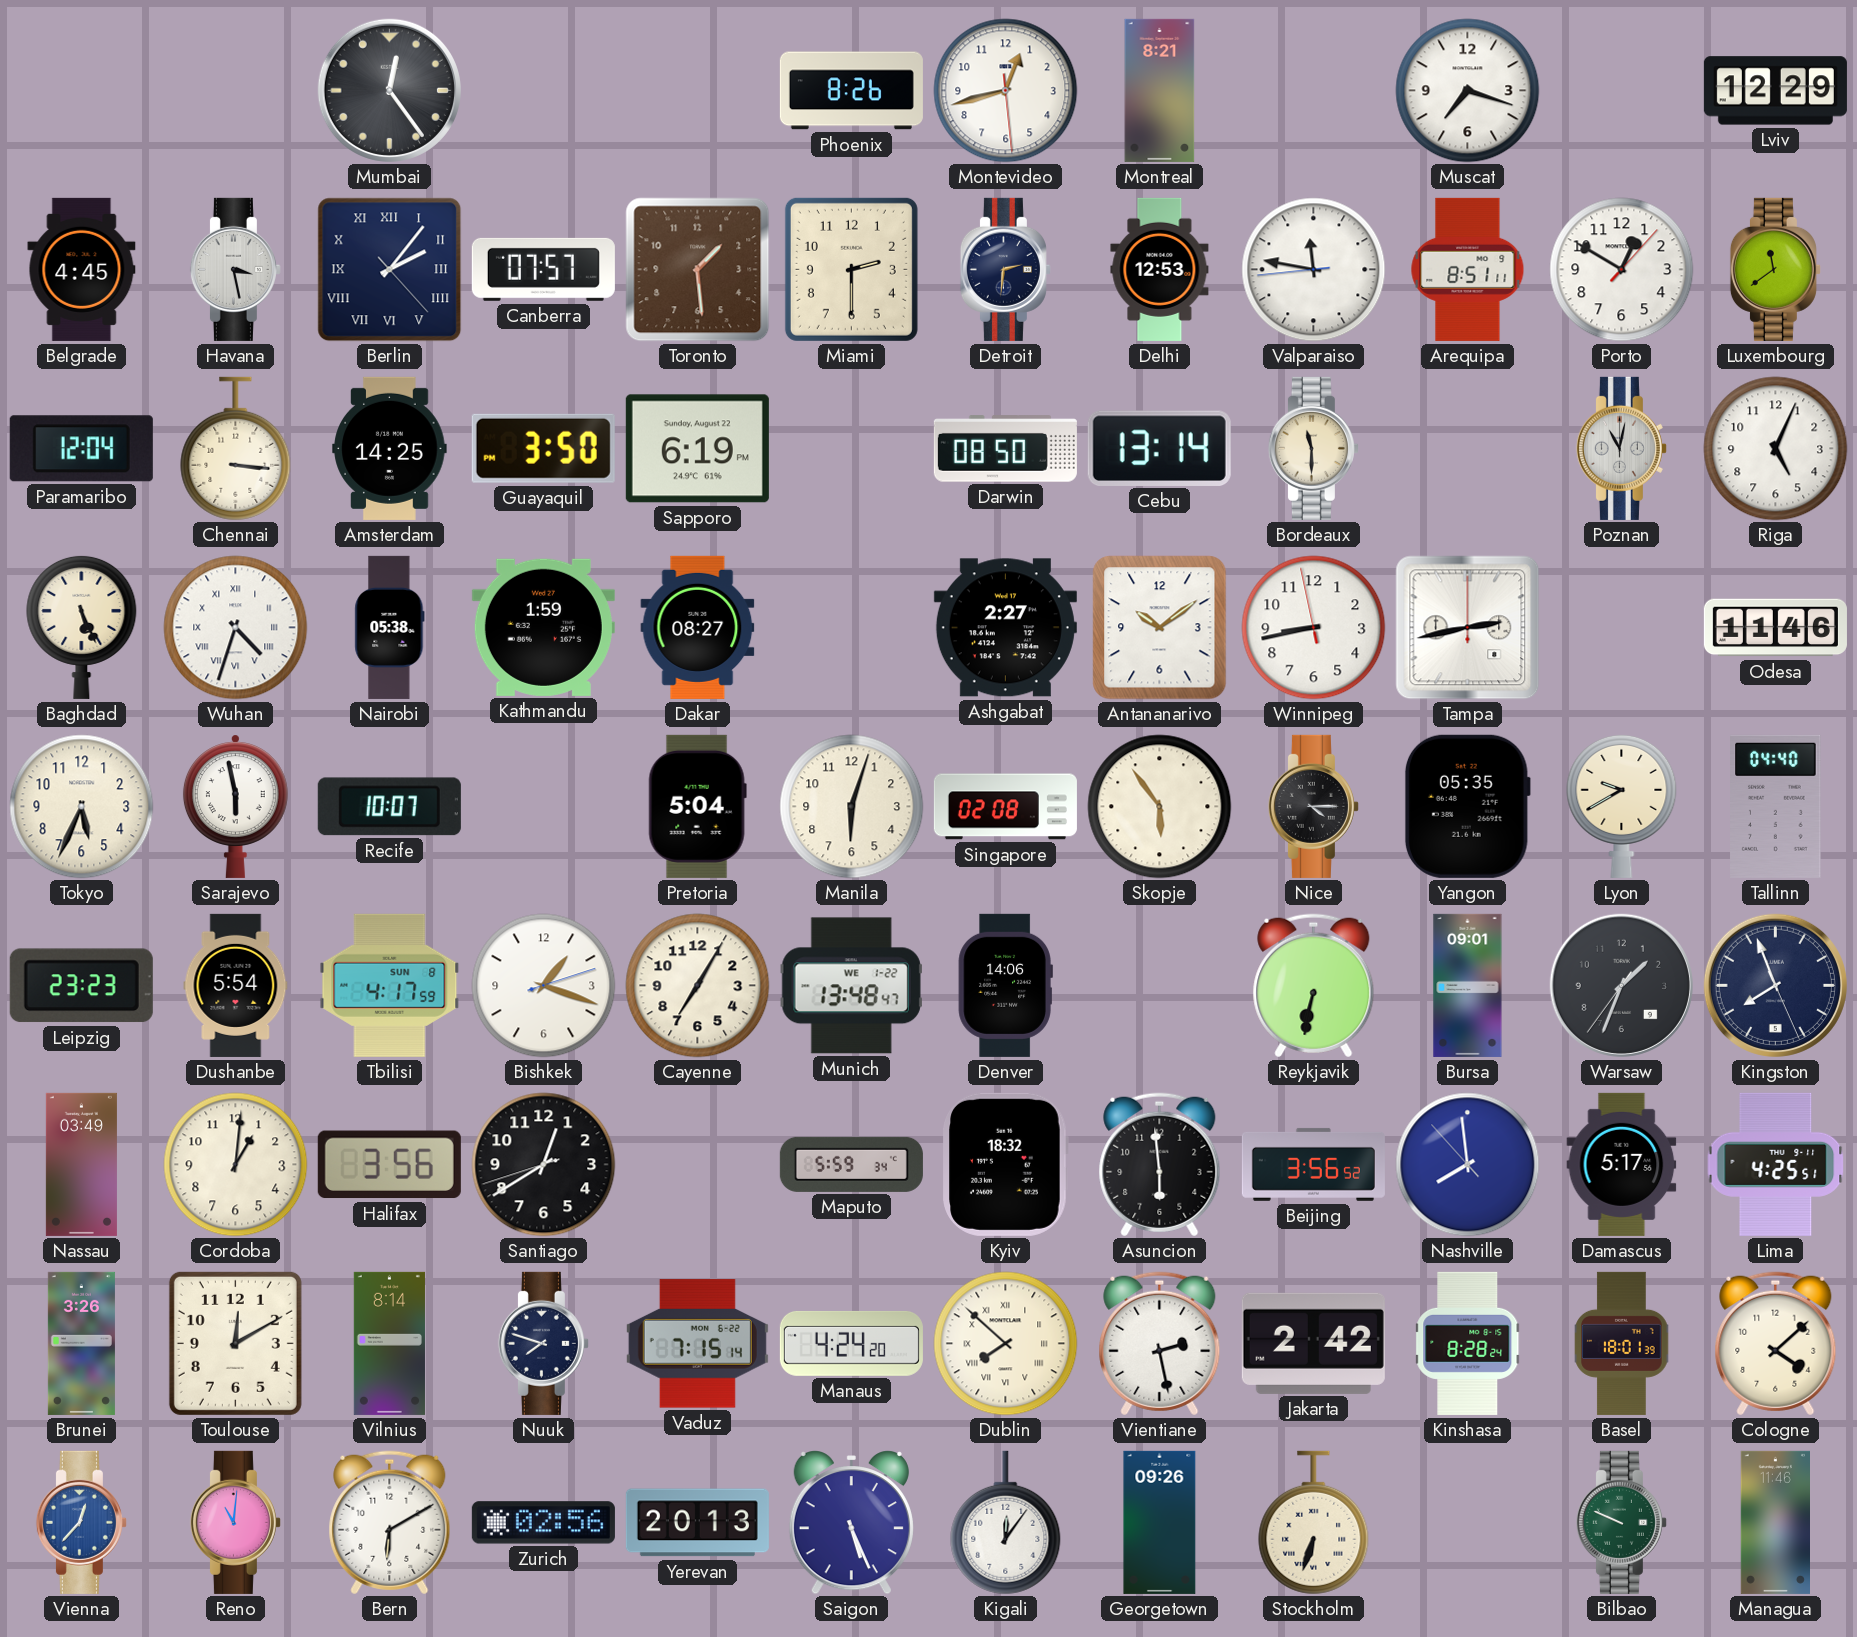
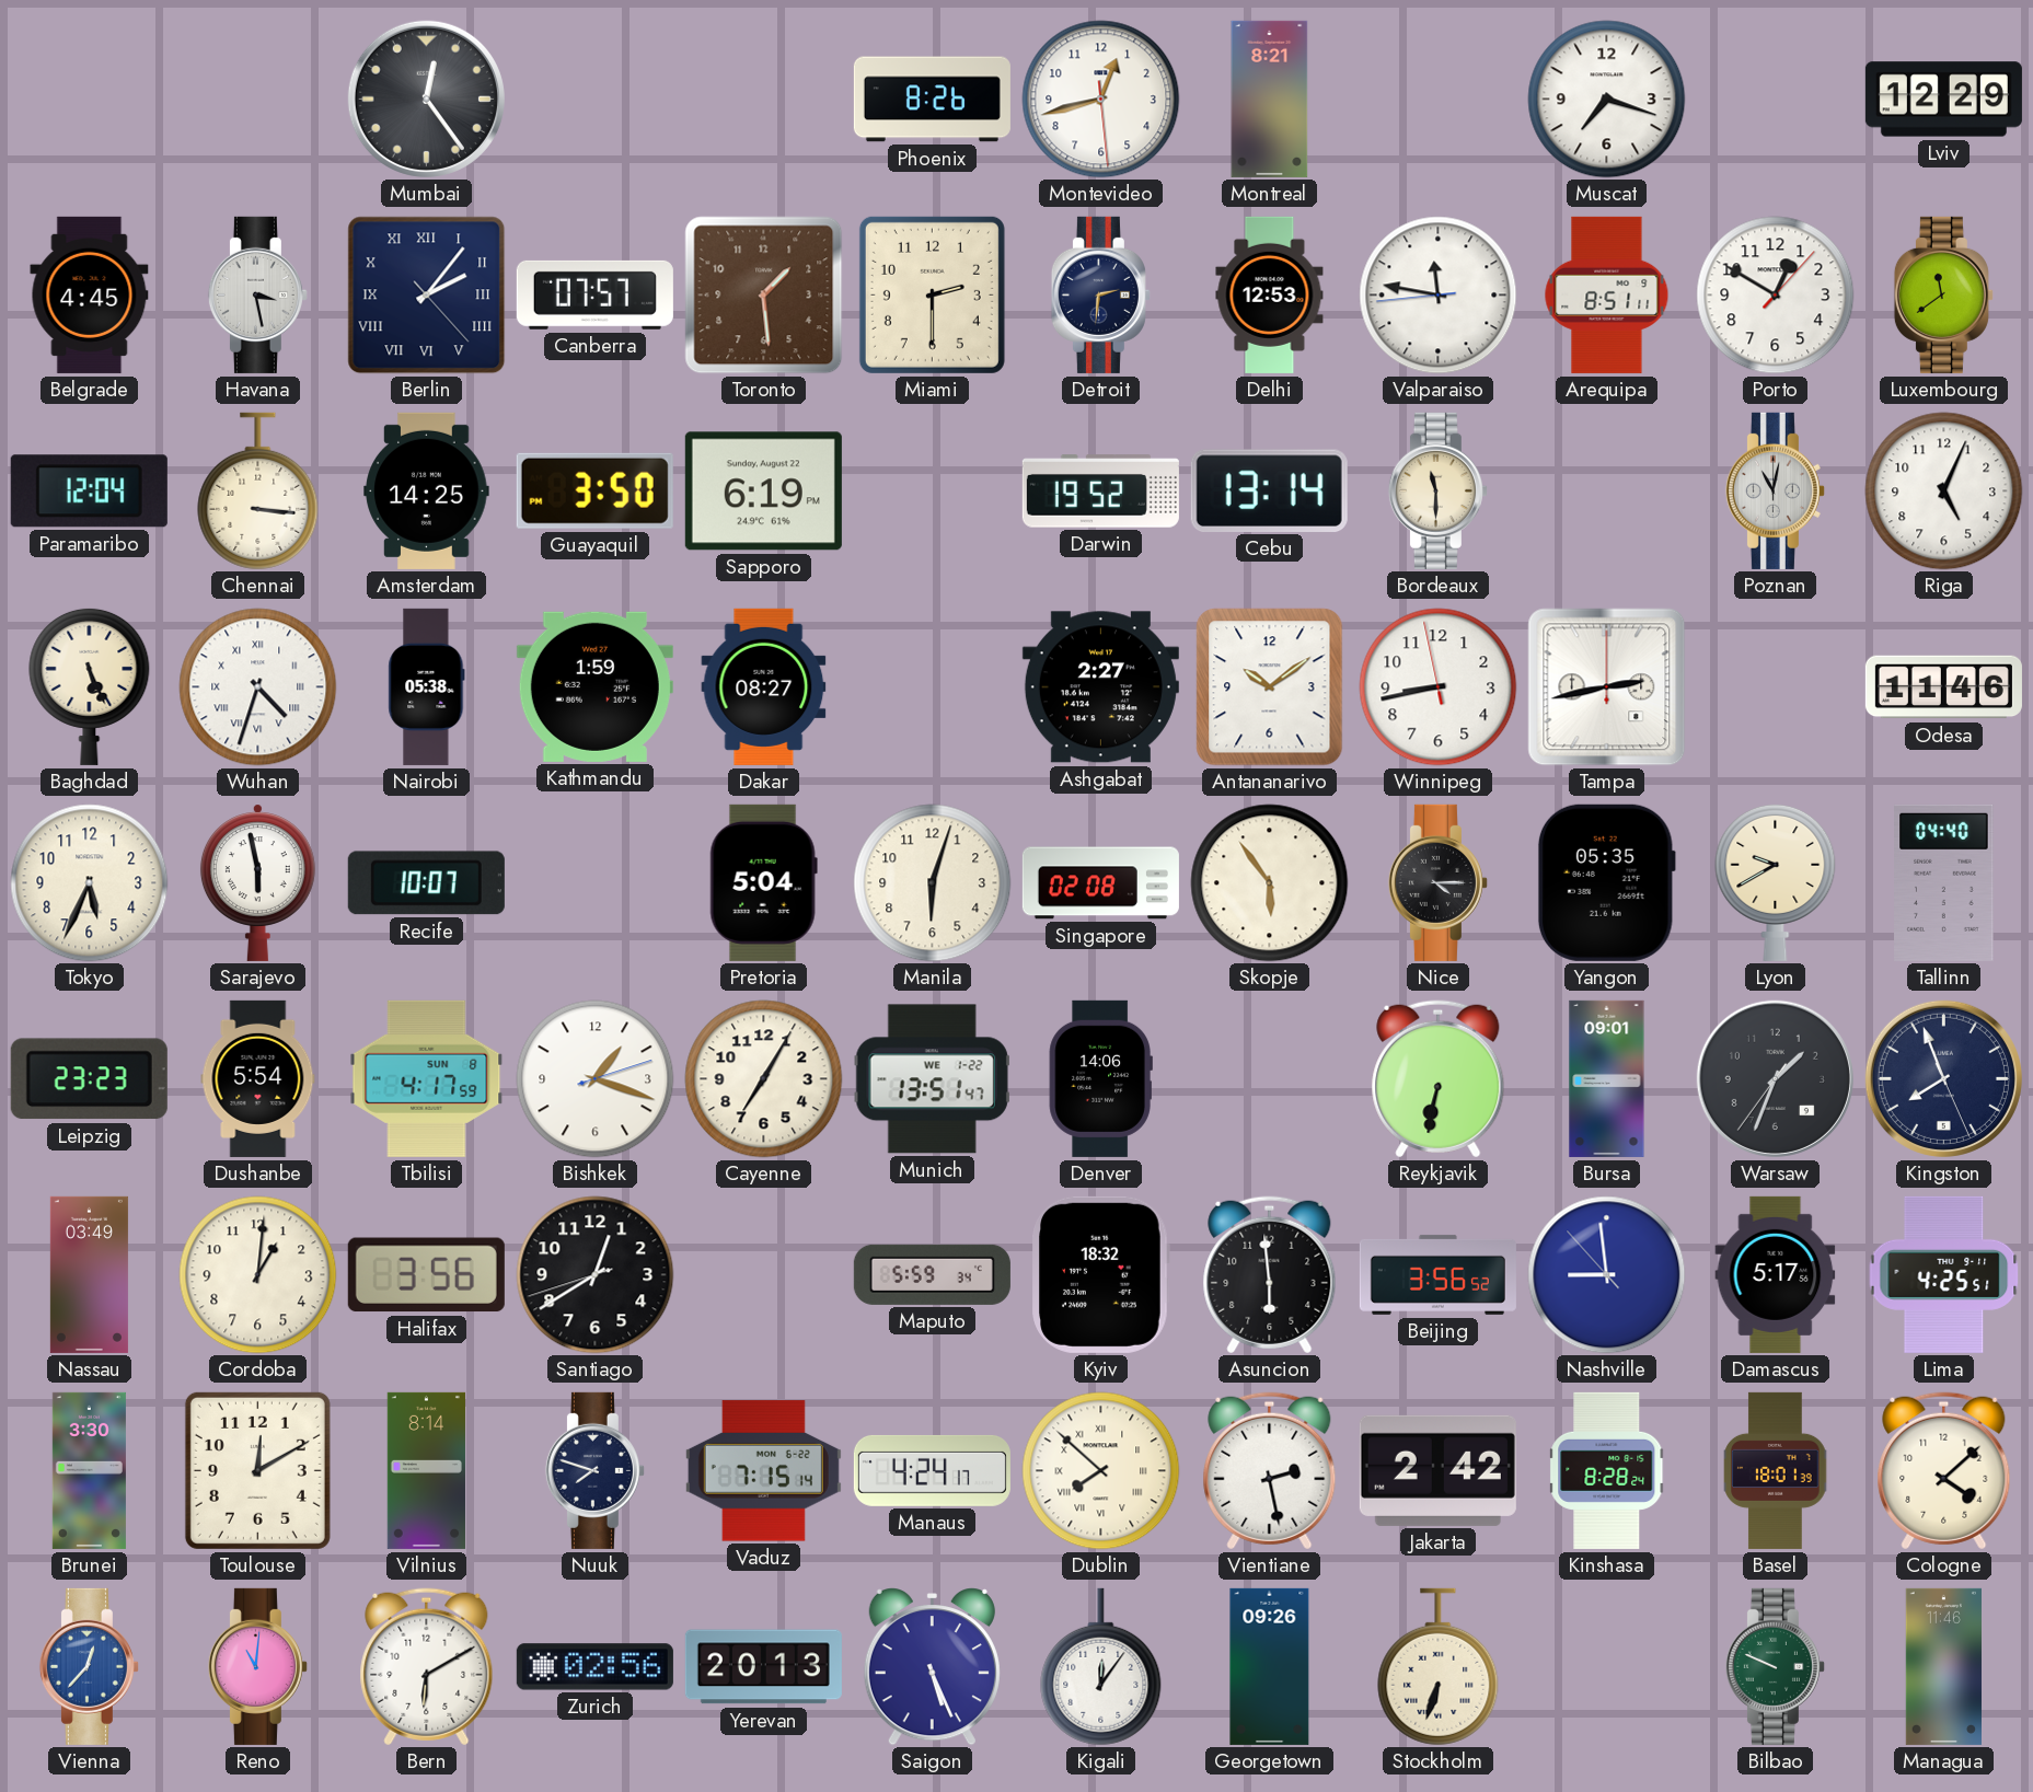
Darwin: 08:50 -> 19:52
Munich: 13:48 -> 13:51
Nashville: 7:58 -> 8:58
Brunei: 3:26 -> 3:30
Manaus: 4:24:20 -> 4:24:17
